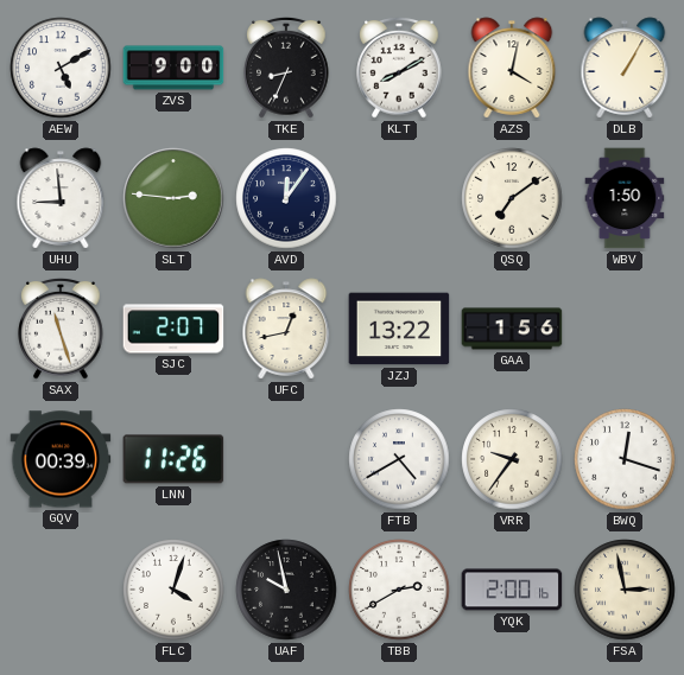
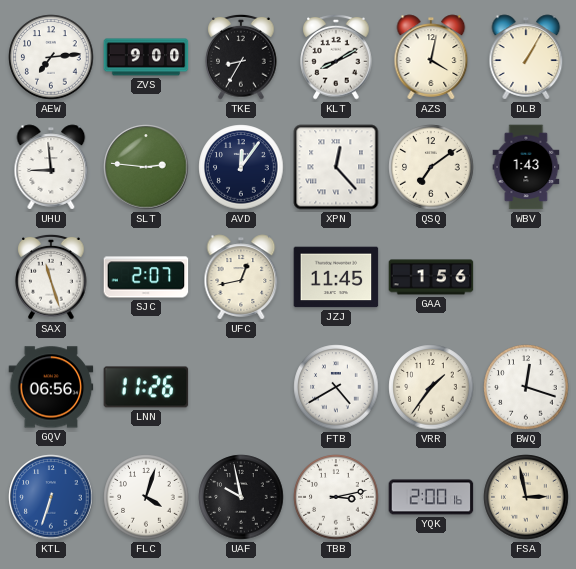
AEW: 5:10 -> 7:14
TKE: 8:34 -> 8:35
XPN: none -> 12:23
WBV: 1:50 -> 1:43
JZJ: 13:22 -> 11:45
GQV: 00:39 -> 06:56
VRR: 9:36 -> 1:36
KTL: none -> 6:33
TBB: 2:40 -> 3:13
